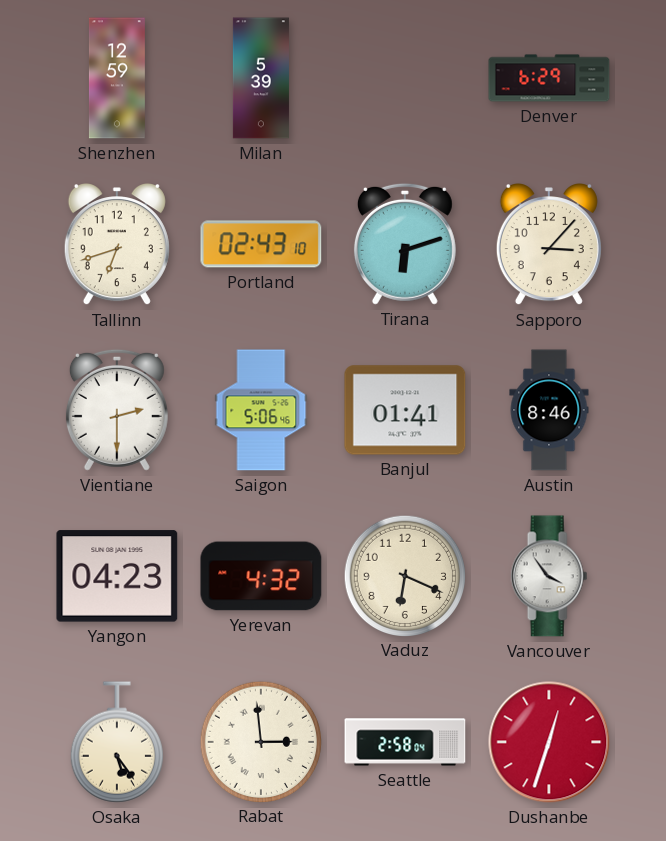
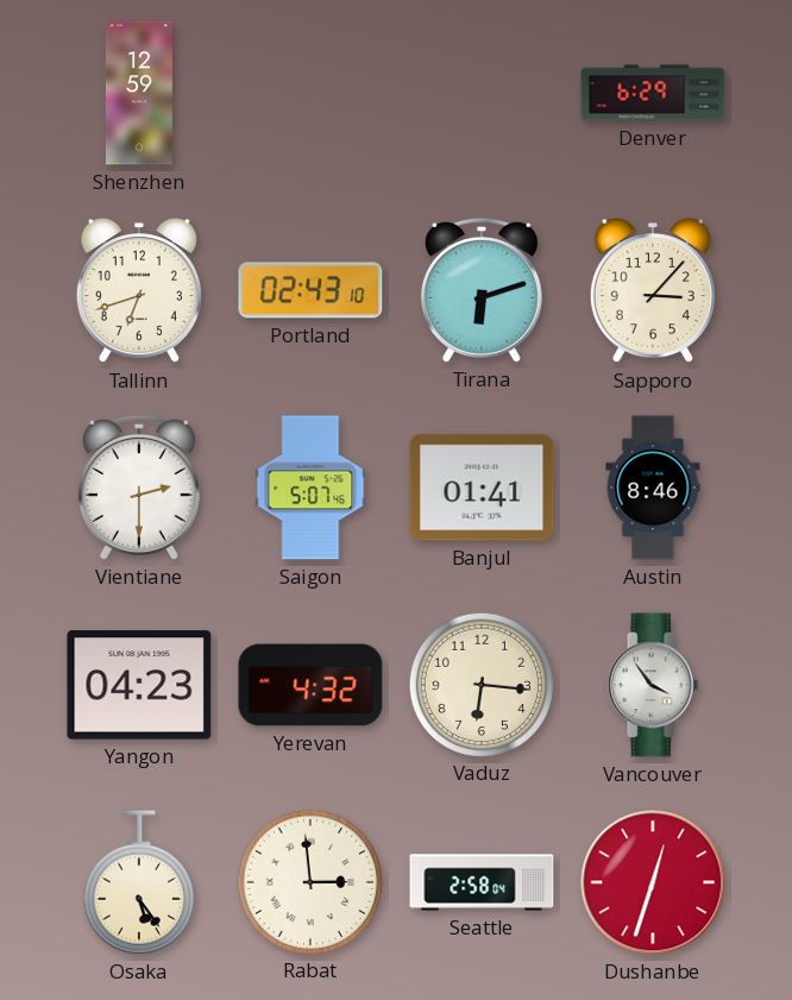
Milan: 5:39 -> none
Saigon: 5:06 -> 5:07
Vaduz: 6:19 -> 6:16
